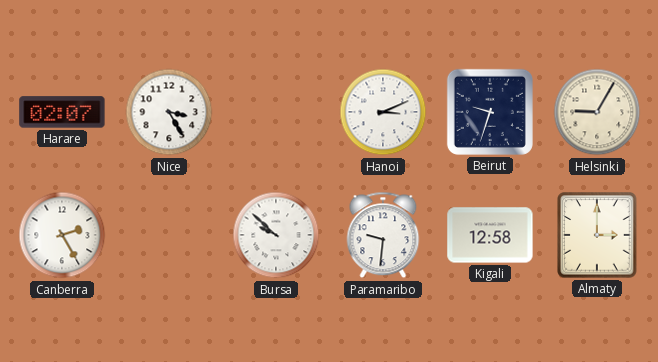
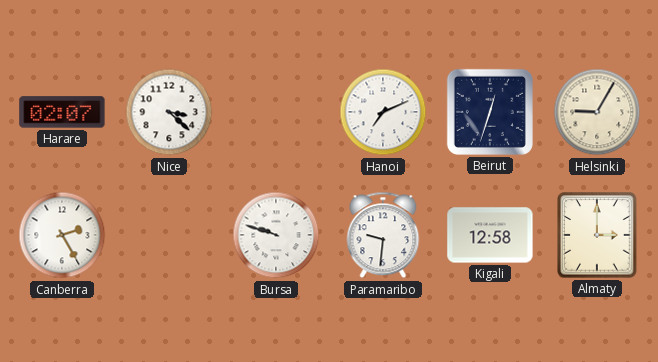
Nice: 3:25 -> 3:22
Hanoi: 3:11 -> 7:11
Beirut: 9:33 -> 12:33
Bursa: 9:52 -> 9:48
